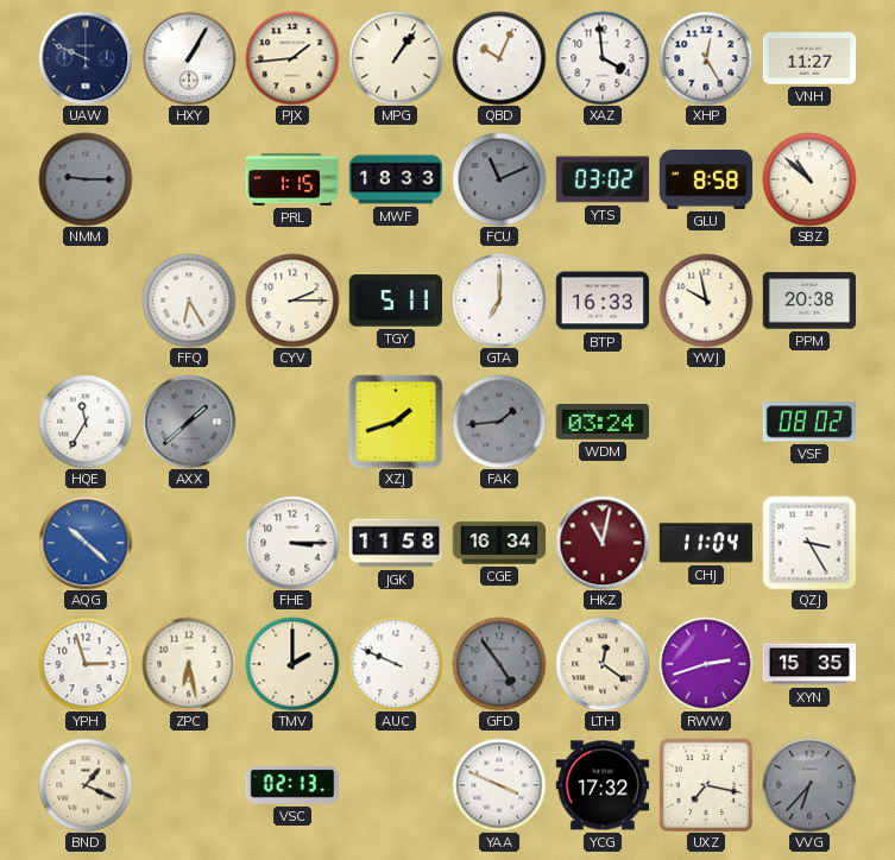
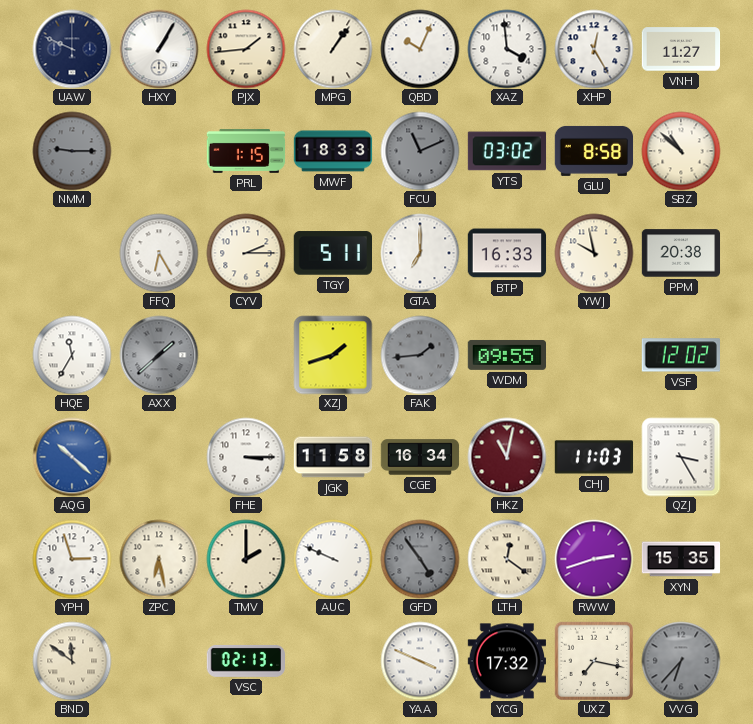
WDM: 03:24 -> 09:55
VSF: 08:02 -> 12:02
CHJ: 11:04 -> 11:03
BND: 1:19 -> 11:51
